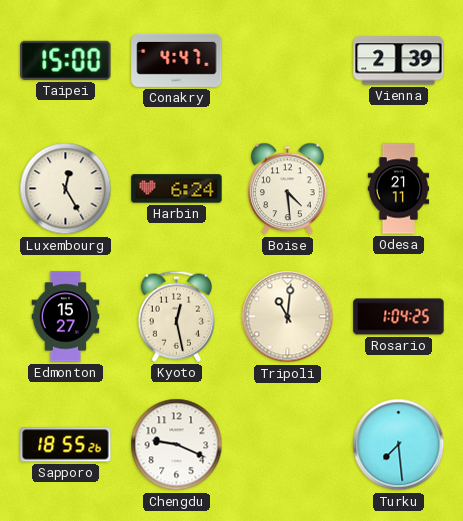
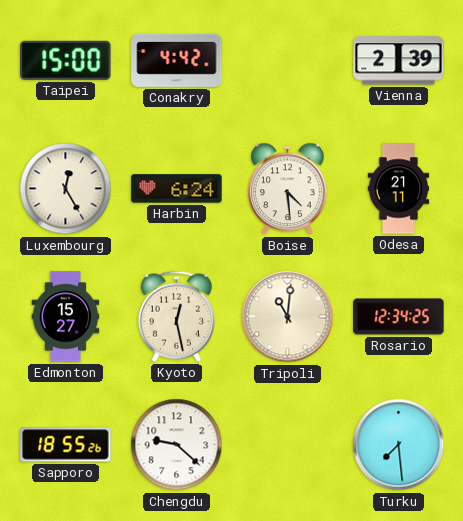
Conakry: 4:47 -> 4:42
Rosario: 1:04 -> 12:34
Chengdu: 9:19 -> 9:22
